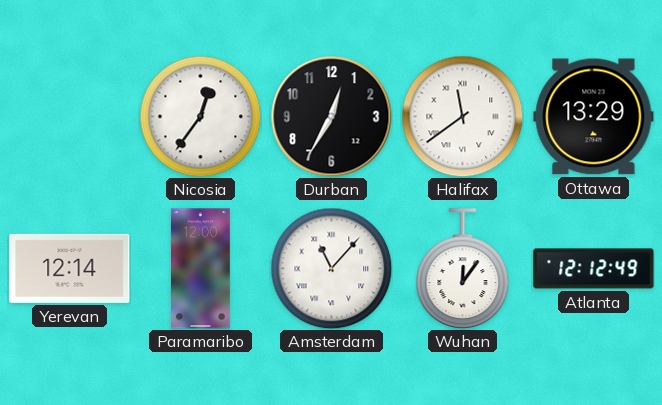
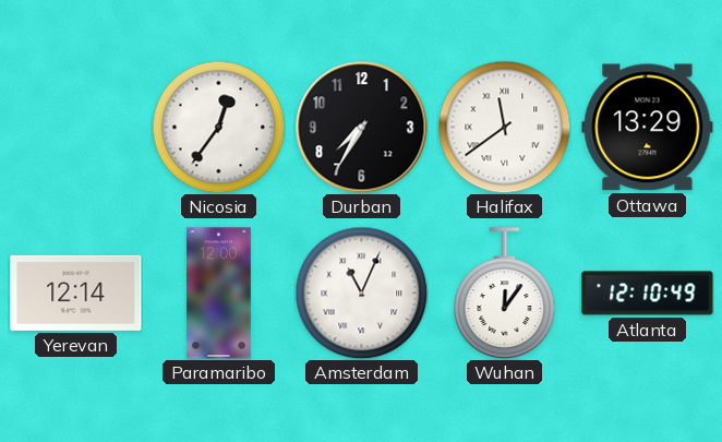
Durban: 12:35 -> 7:35
Amsterdam: 11:07 -> 11:04
Atlanta: 12:12 -> 12:10
